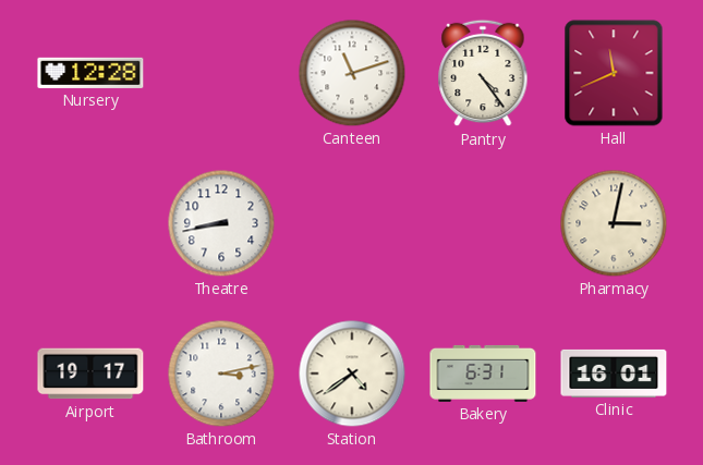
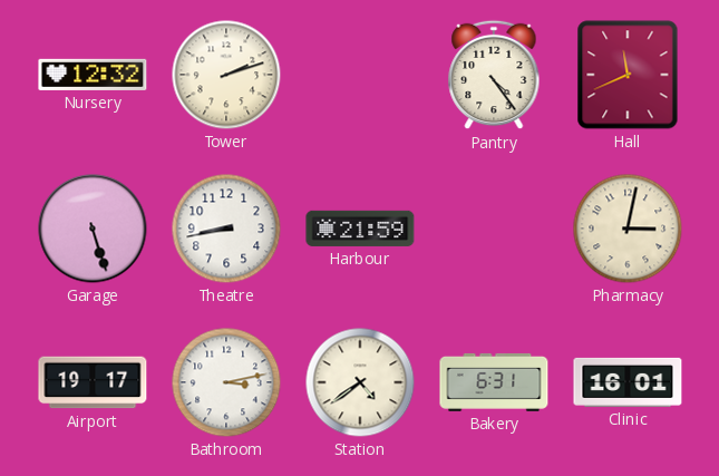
Nursery: 12:28 -> 12:32
Tower: none -> 2:12
Canteen: 11:12 -> none
Garage: none -> 5:27
Harbour: none -> 21:59
